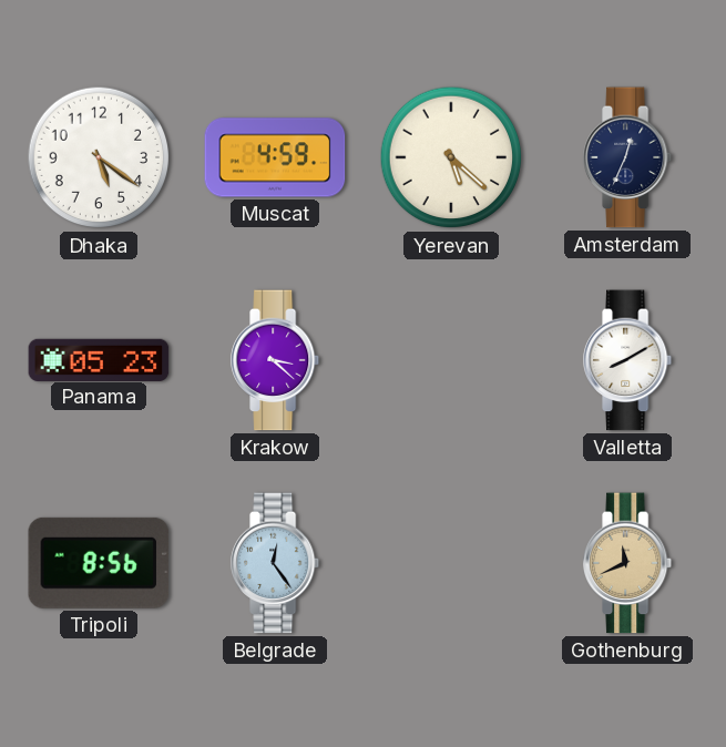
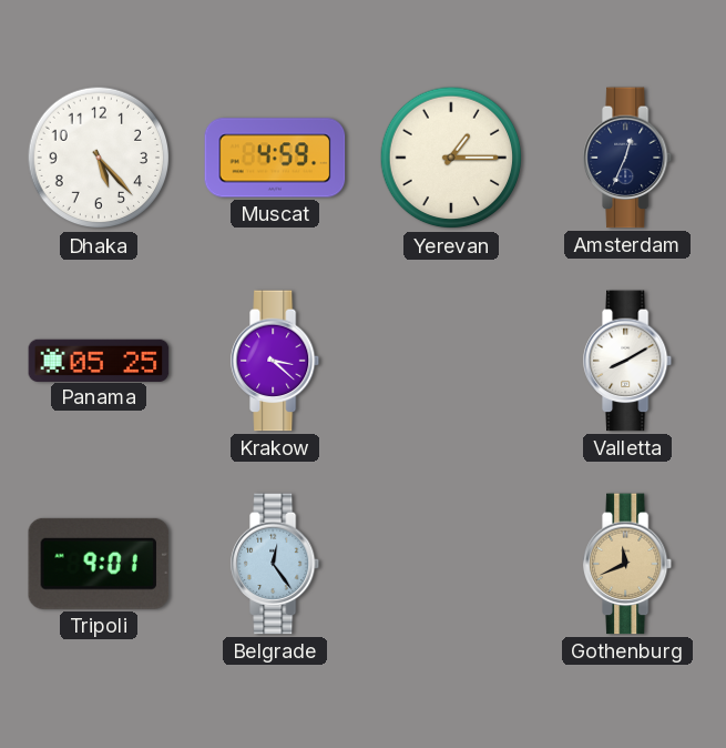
Dhaka: 5:21 -> 5:23
Yerevan: 5:22 -> 1:15
Panama: 05:23 -> 05:25
Tripoli: 8:56 -> 9:01
